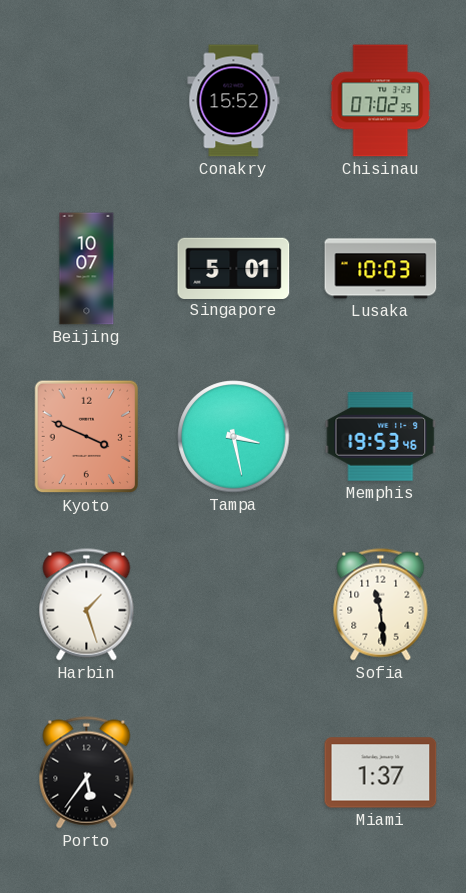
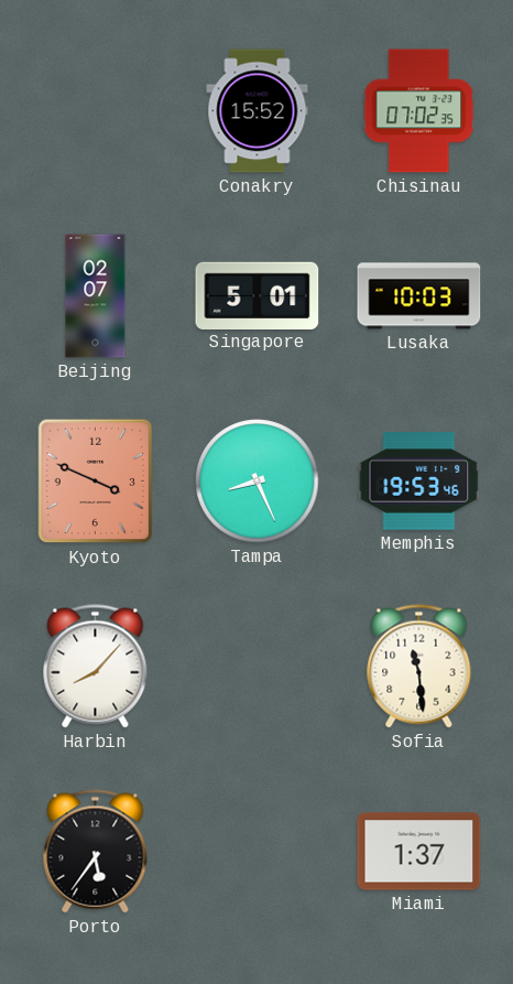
Beijing: 10:07 -> 02:07
Tampa: 3:28 -> 8:26
Harbin: 1:27 -> 8:07
